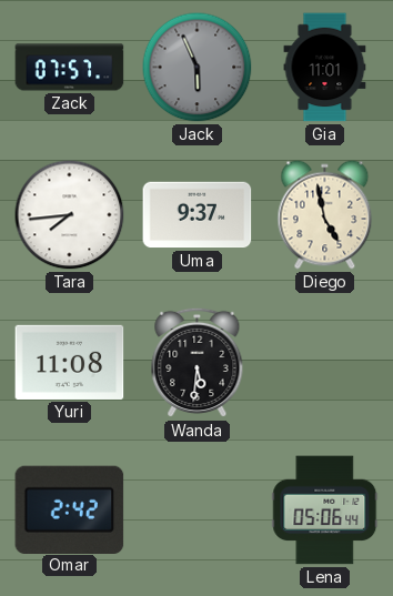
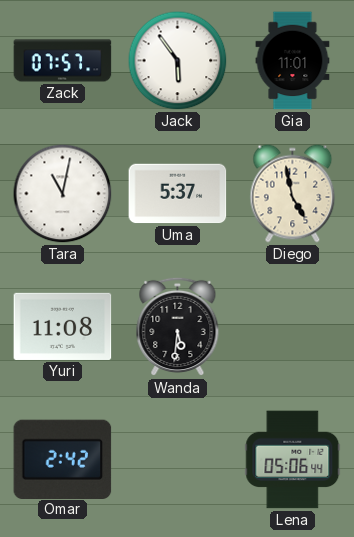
Jack: 5:56 -> 5:54
Jack dial: grey -> white
Tara: 7:44 -> 11:02
Uma: 9:37 -> 5:37
